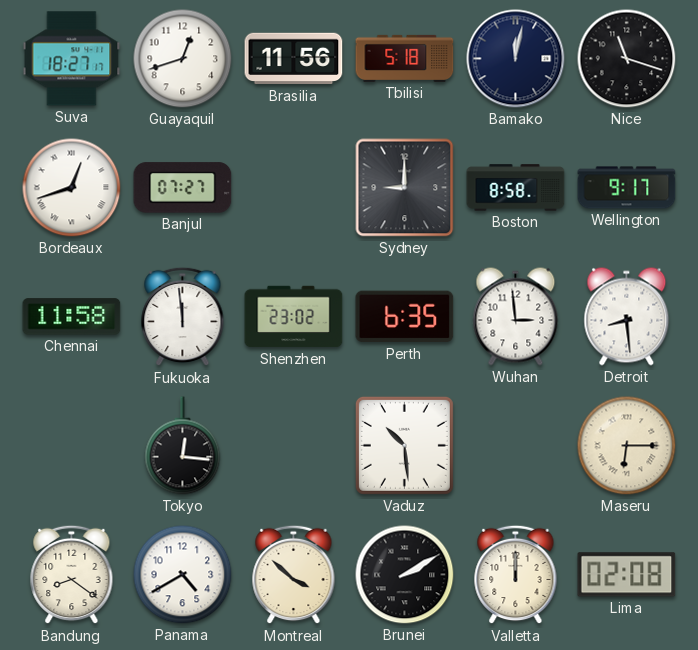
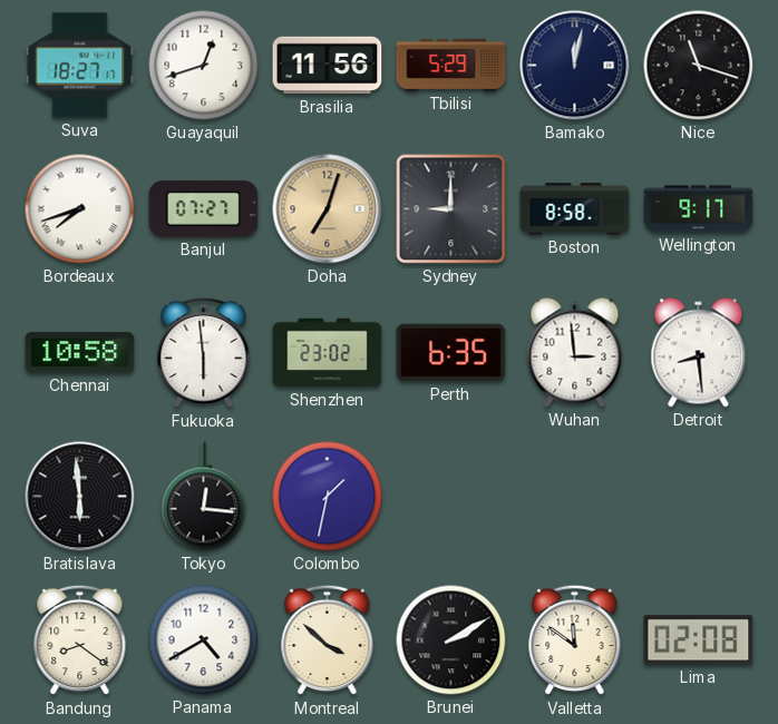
Tbilisi: 5:18 -> 5:29
Bordeaux: 12:42 -> 7:42
Doha: none -> 7:03
Chennai: 11:58 -> 10:58
Fukuoka: 11:59 -> 5:59
Bratislava: none -> 5:59
Colombo: none -> 1:32
Vaduz: 10:29 -> none
Maseru: 6:15 -> none
Valletta: 12:00 -> 11:51
